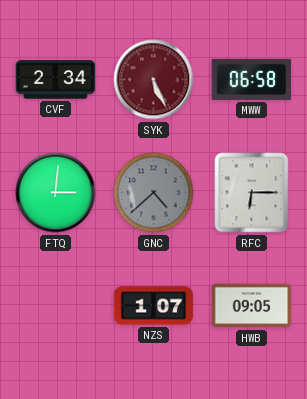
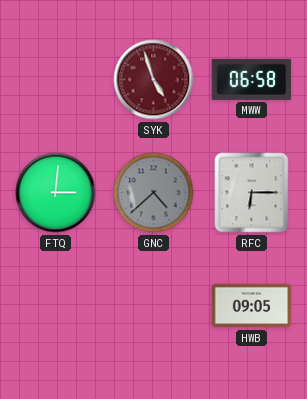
CVF: 2:34 -> none
SYK: 5:26 -> 4:57
NZS: 1:07 -> none
